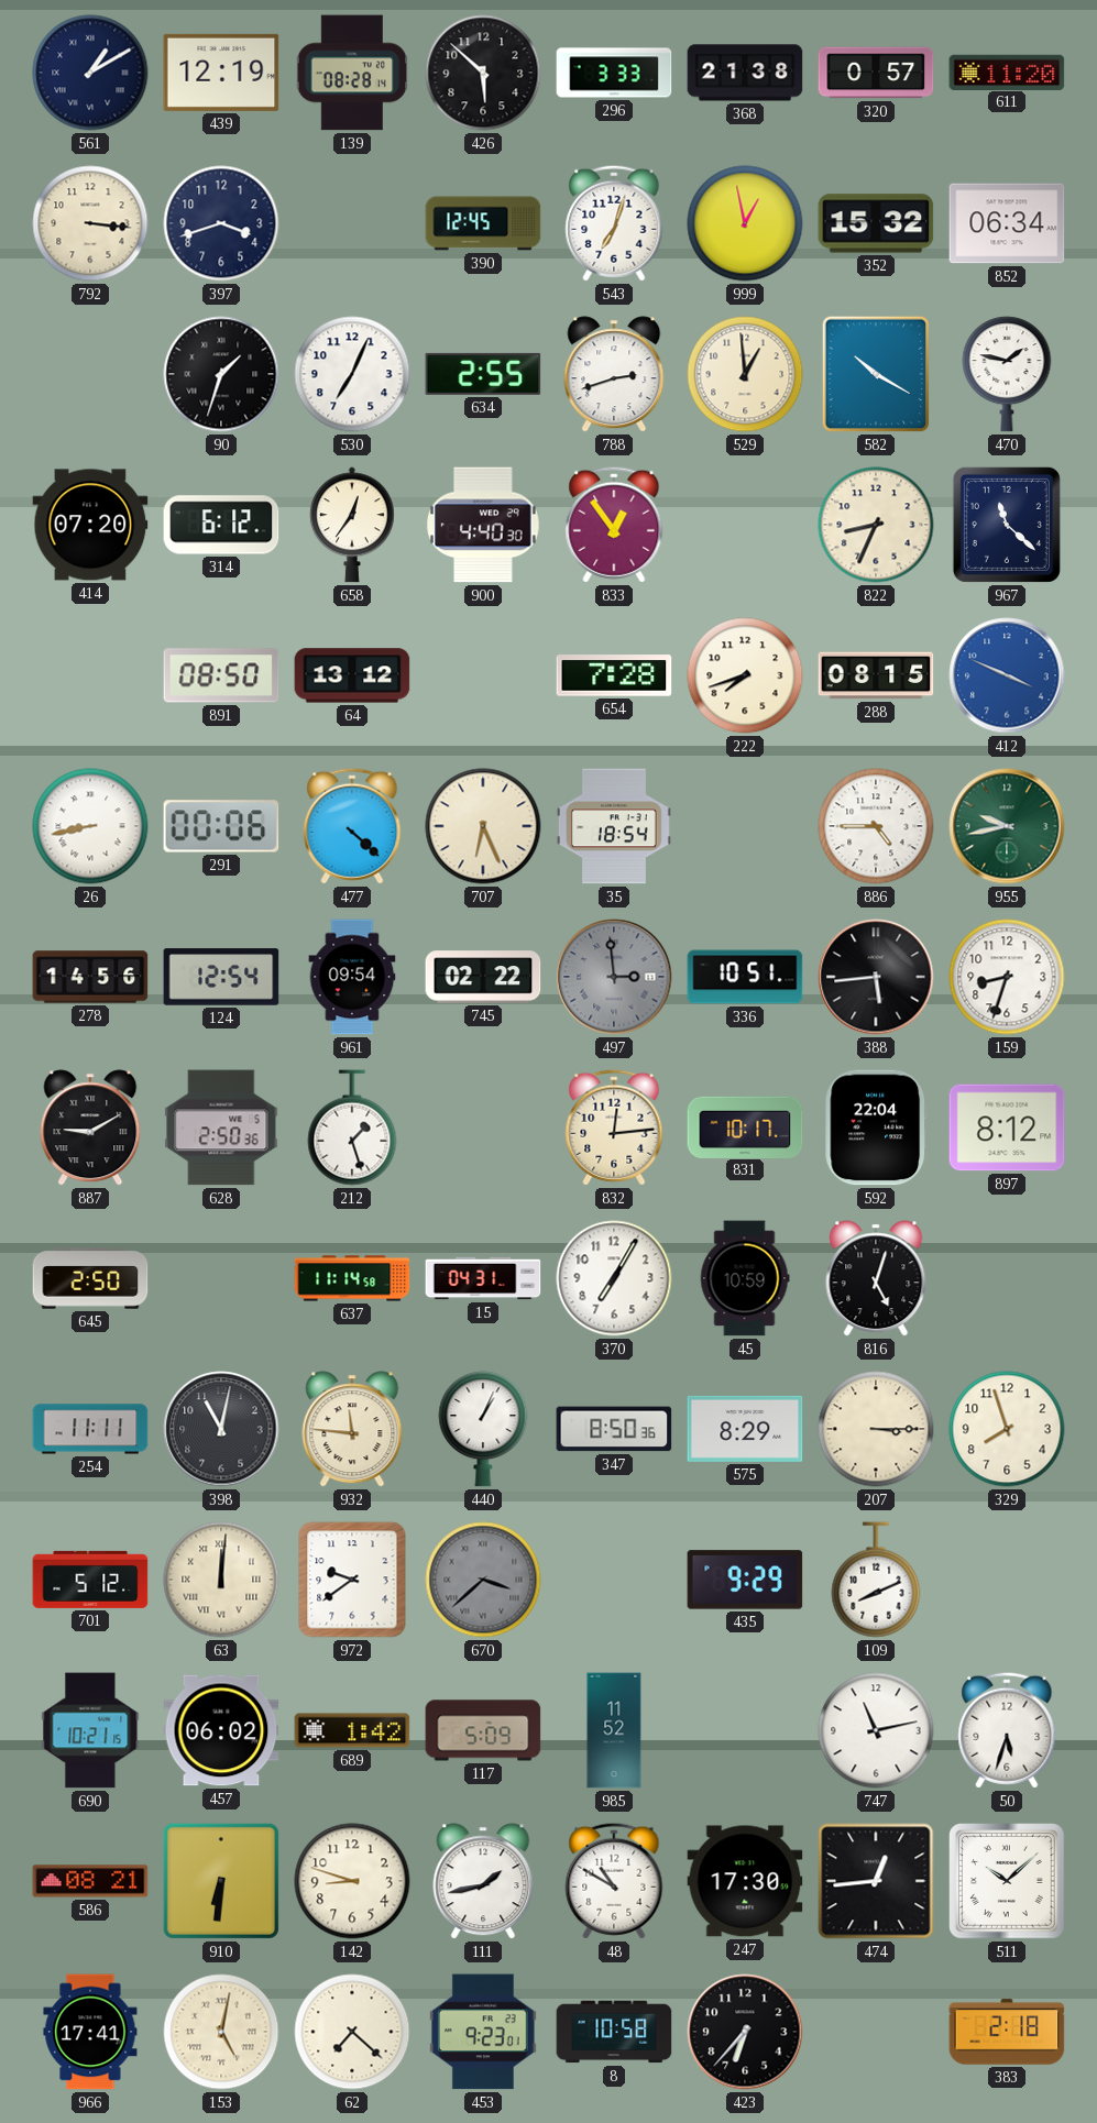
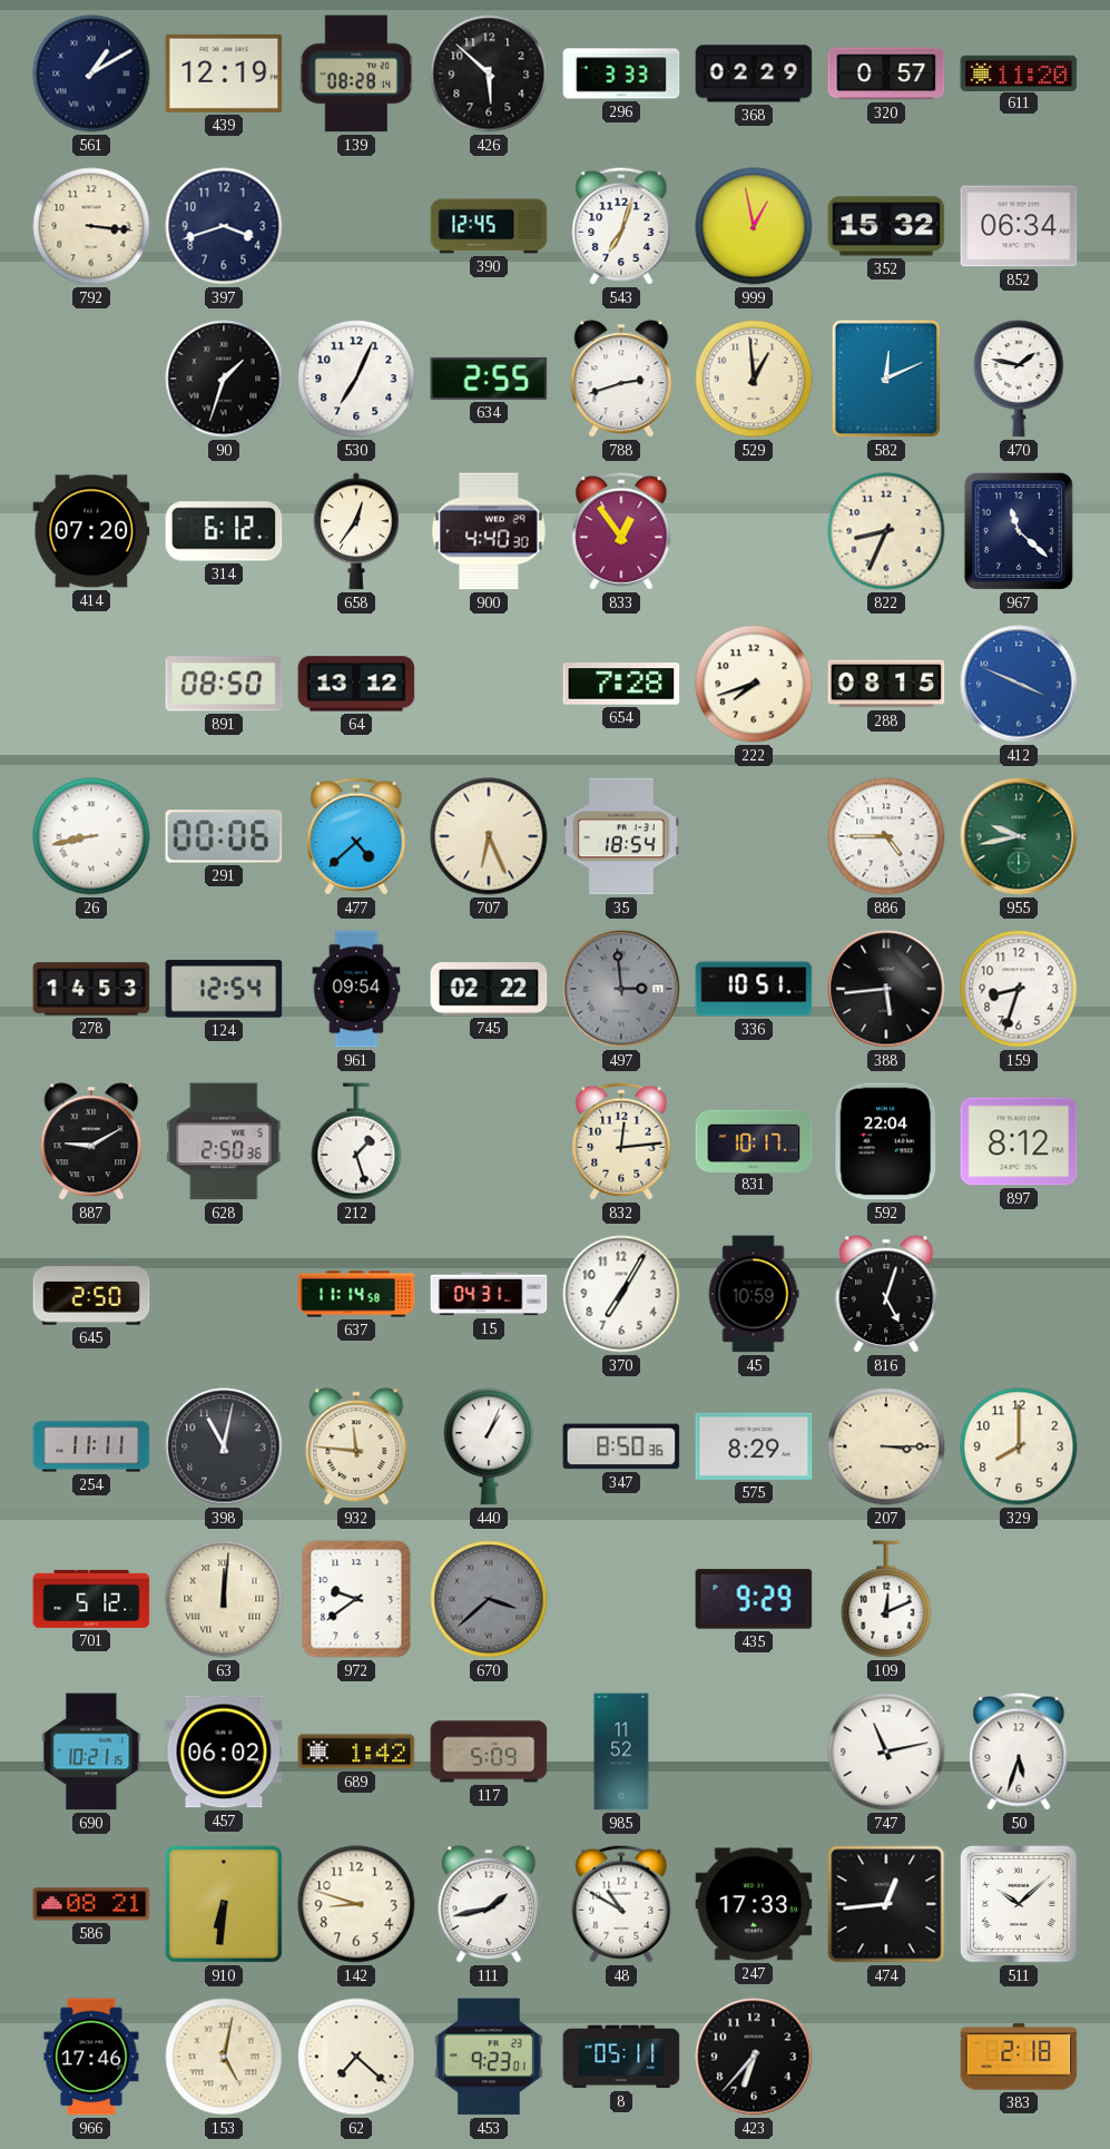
368: 21:38 -> 02:29
582: 10:20 -> 12:11
477: 4:22 -> 4:38
278: 14:56 -> 14:53
329: 7:57 -> 8:00
109: 8:11 -> 12:11
247: 17:30 -> 17:33
966: 17:41 -> 17:46
8: 10:58 -> 05:11
